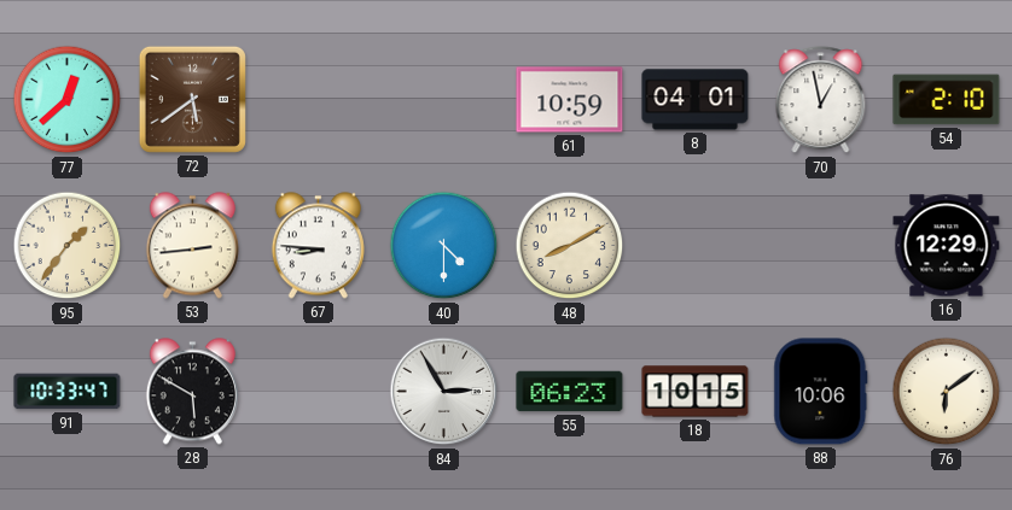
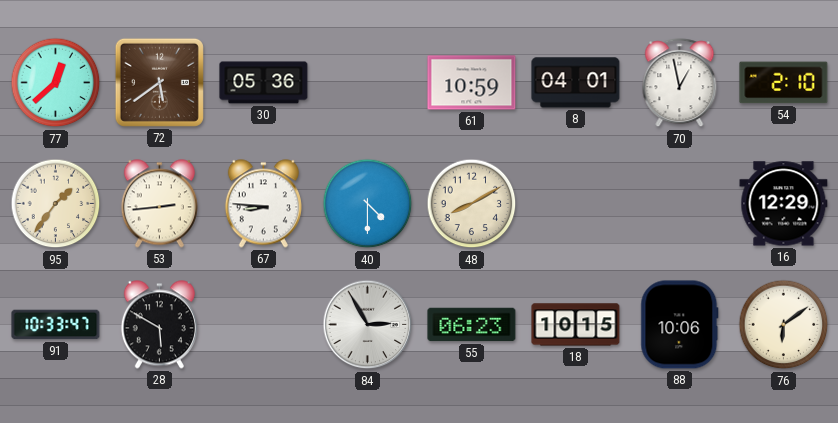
30: none -> 05:36
